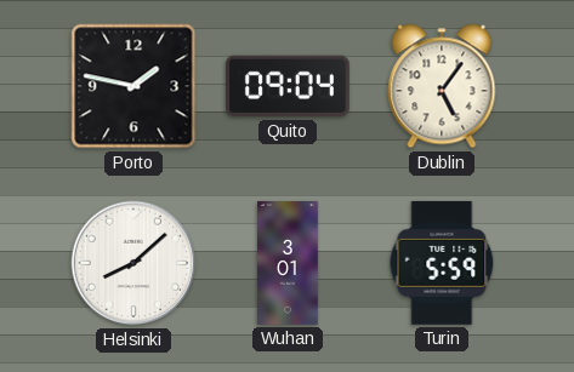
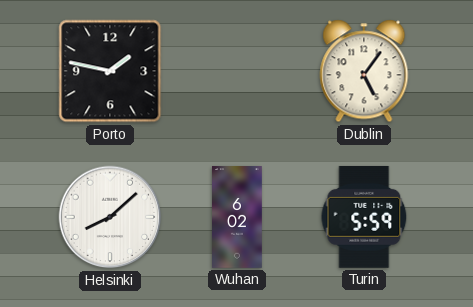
Quito: 09:04 -> none
Wuhan: 3:01 -> 6:02
